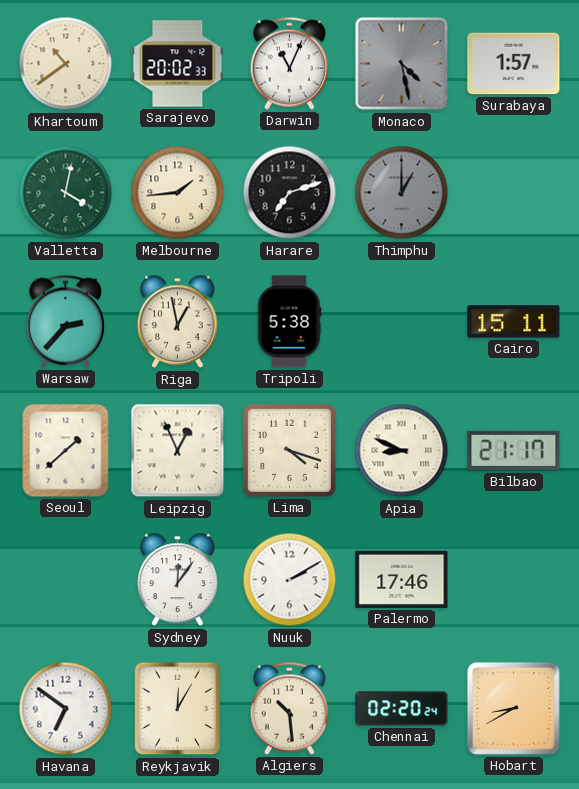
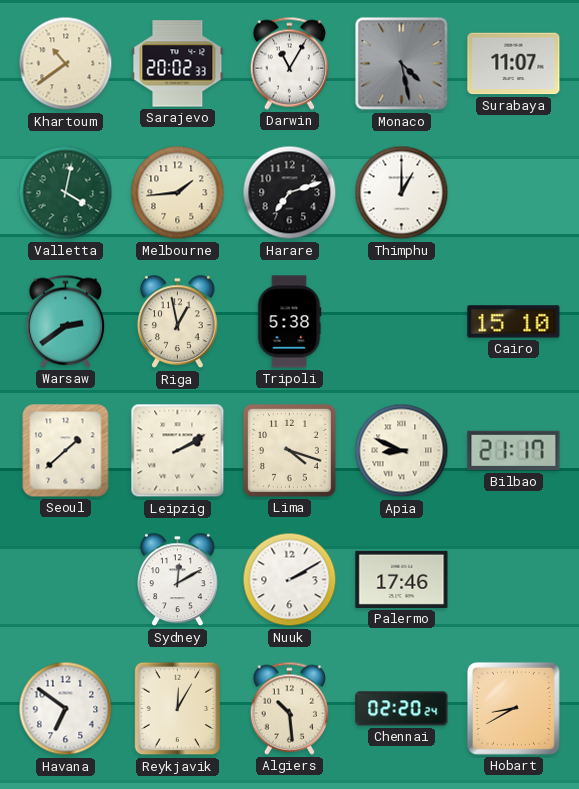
Darwin: 11:04 -> 11:05
Surabaya: 1:57 -> 11:07
Thimphu dial: grey -> white
Warsaw: 2:37 -> 2:39
Cairo: 15:11 -> 15:10
Leipzig: 12:56 -> 2:10
Sydney: 12:06 -> 12:10
